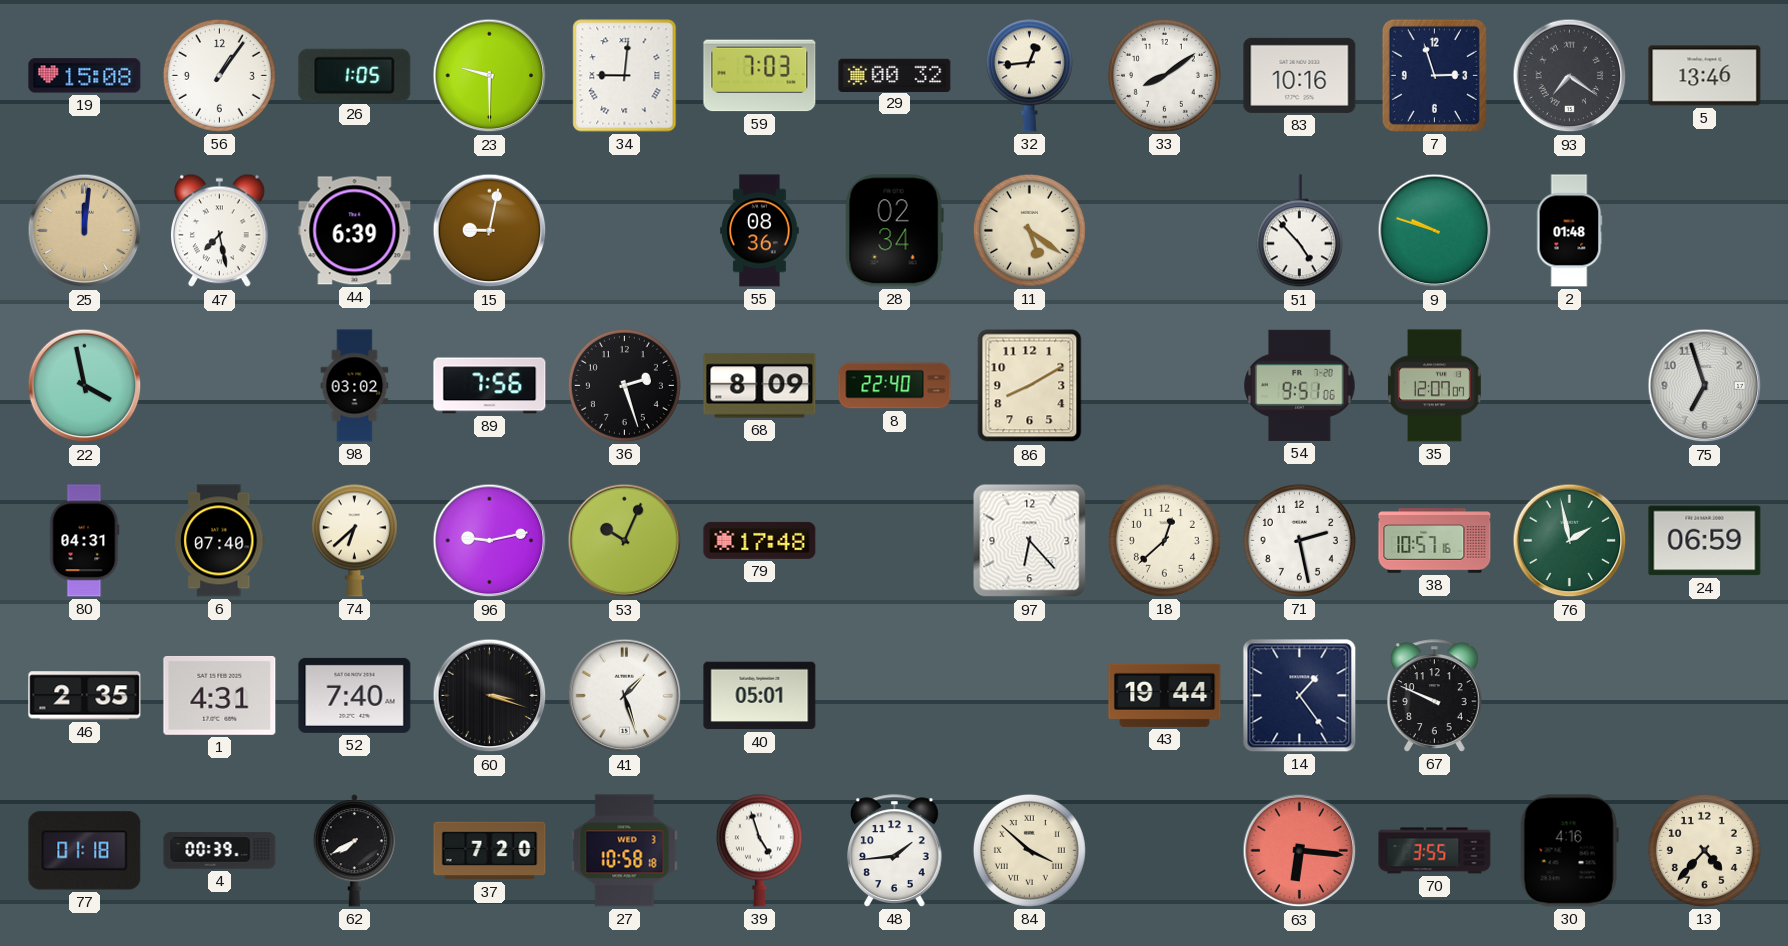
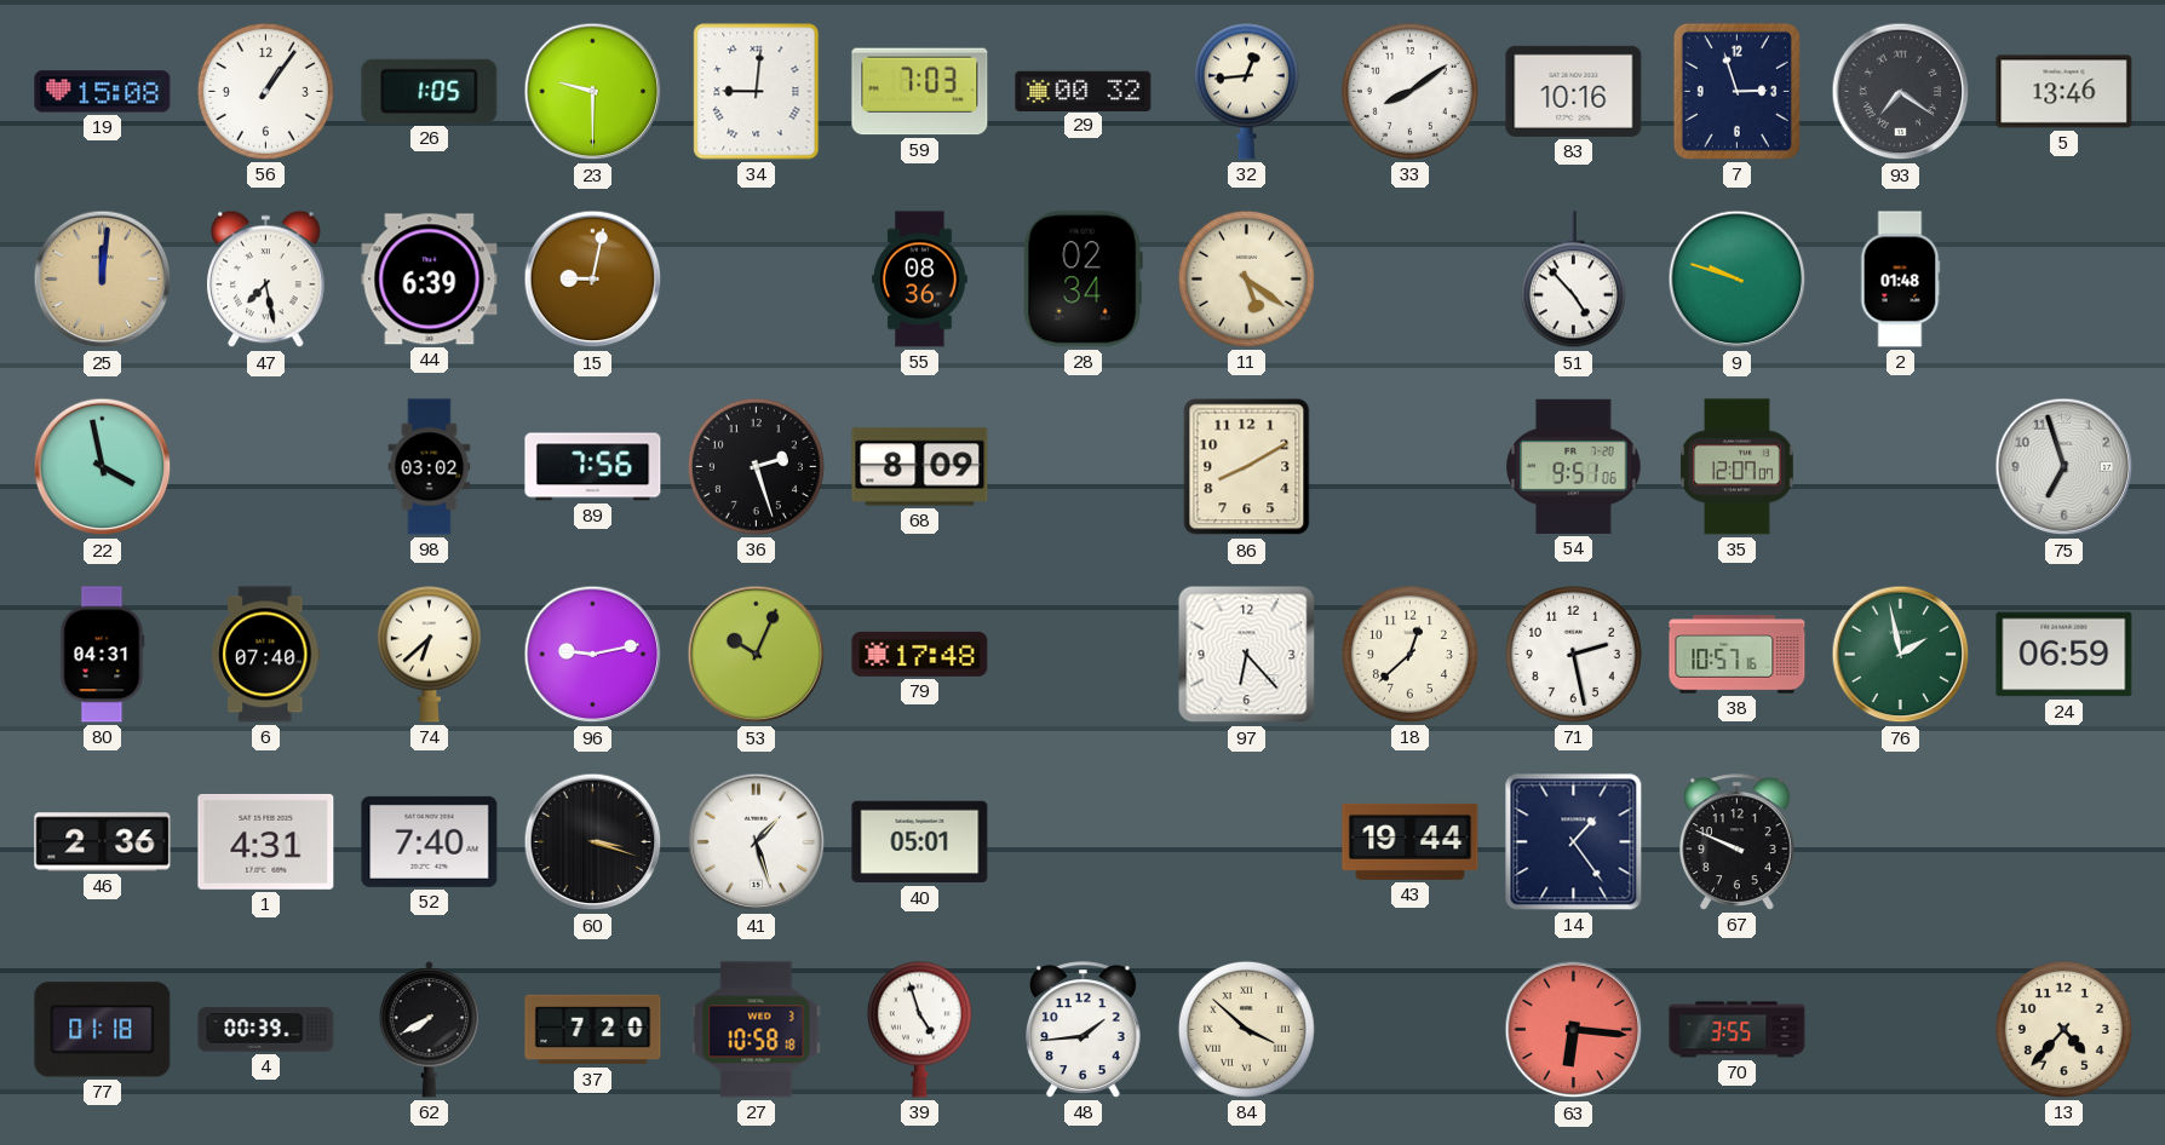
8: 22:40 -> none
46: 2:35 -> 2:36
30: 4:16 -> none
